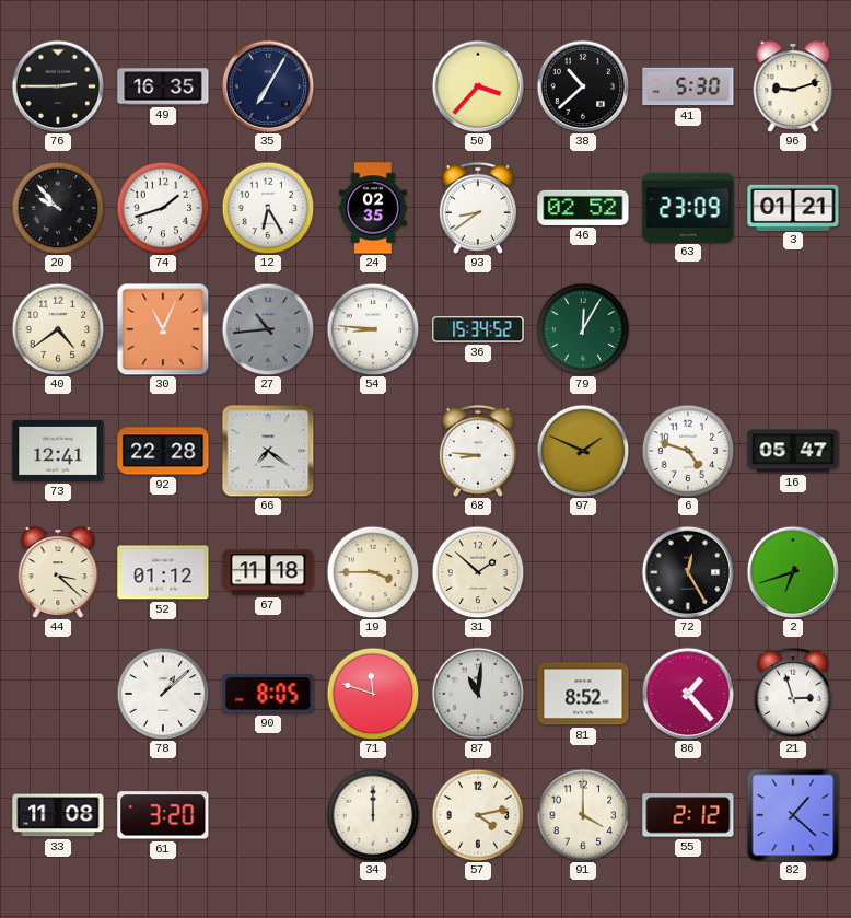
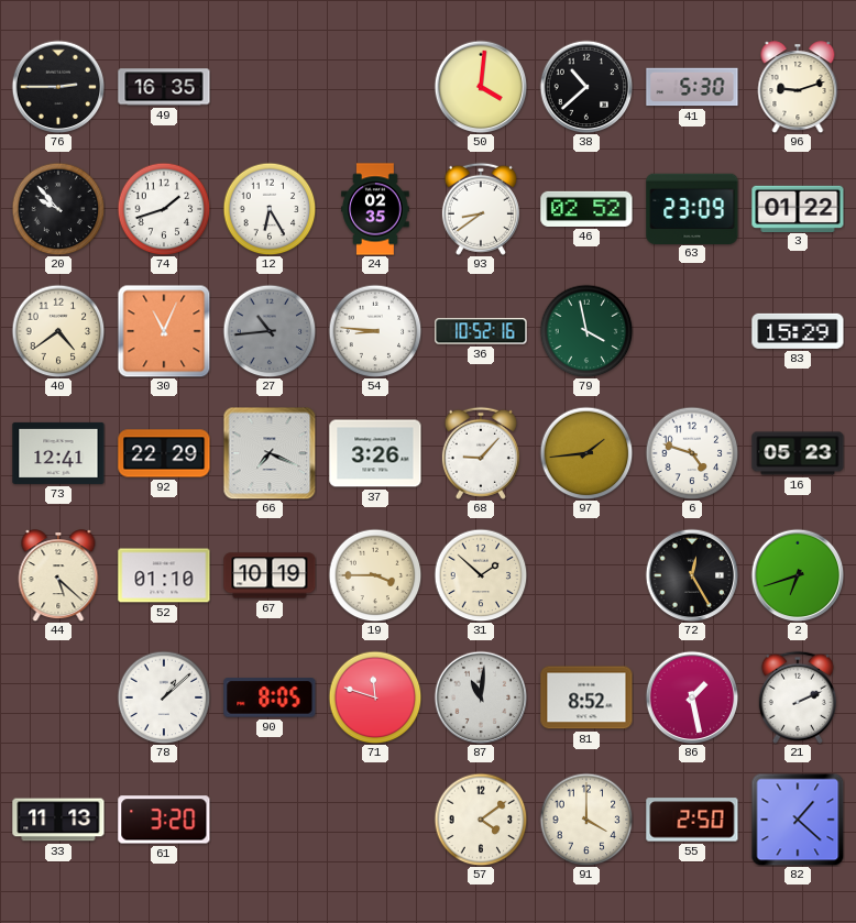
35: 7:05 -> none
50: 3:37 -> 4:01
3: 01:21 -> 01:22
36: 15:34 -> 10:52
79: 12:05 -> 3:58
83: none -> 15:29
92: 22:28 -> 22:29
66: 7:21 -> 7:19
37: none -> 3:26
68: 8:46 -> 9:07
97: 1:49 -> 1:44
16: 05:47 -> 05:23
44: 3:22 -> 5:22
52: 01:12 -> 01:10
67: 11:18 -> 10:19
86: 1:23 -> 1:28
21: 2:57 -> 2:11
33: 11:08 -> 11:13
34: 12:00 -> none
57: 4:13 -> 4:09
55: 2:12 -> 2:50
